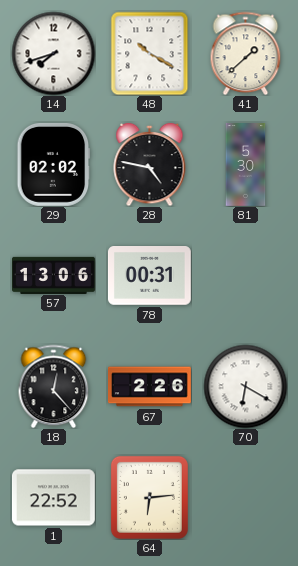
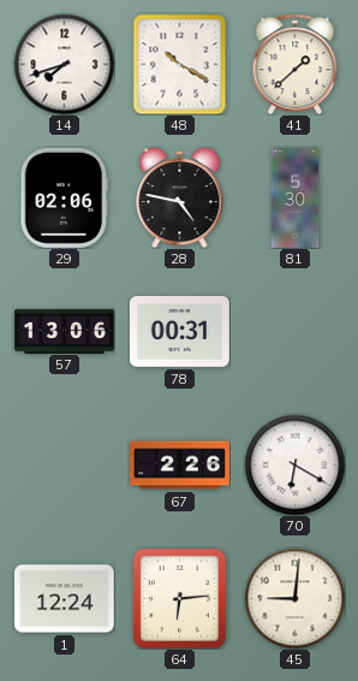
29: 02:02 -> 02:06
18: 12:23 -> none
1: 22:52 -> 12:24
45: none -> 9:01
